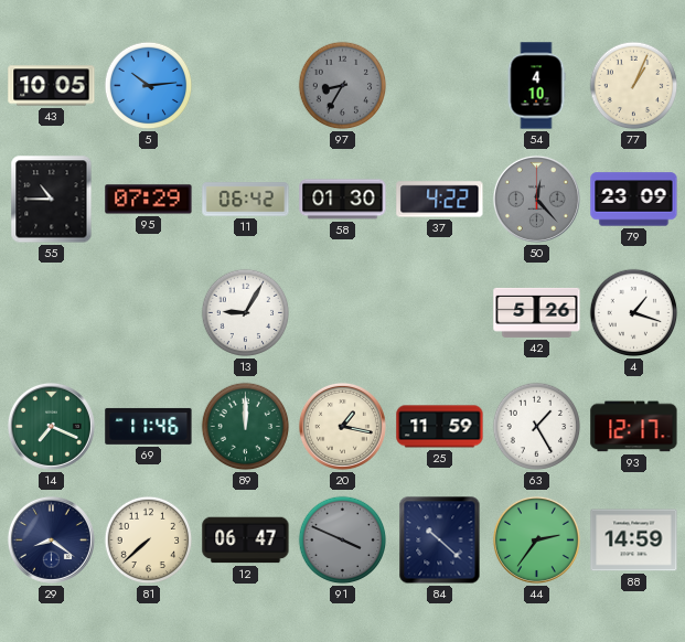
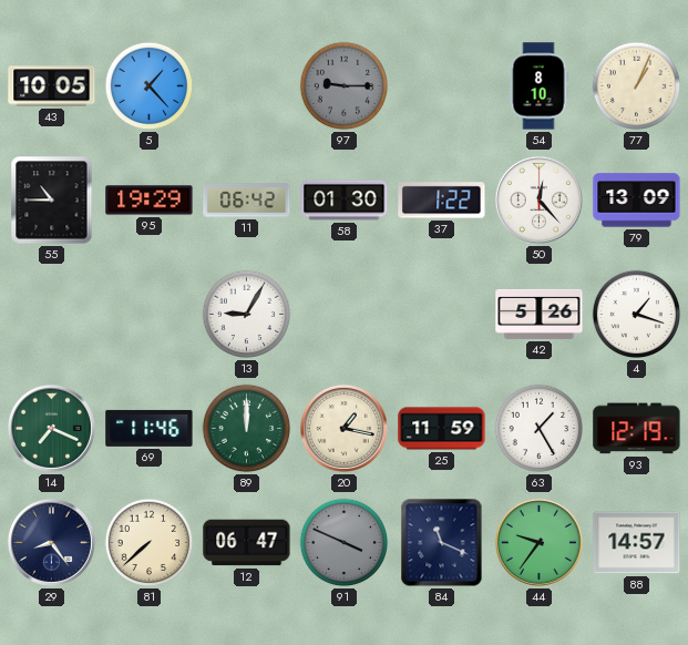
5: 10:14 -> 1:23
97: 8:35 -> 9:15
54: 4:10 -> 8:10
95: 07:29 -> 19:29
37: 4:22 -> 1:22
50 dial: grey -> white
79: 23:09 -> 13:09
93: 12:17 -> 12:19
29: 8:21 -> 8:24
84: 10:22 -> 11:19
44: 2:36 -> 9:36
88: 14:59 -> 14:57
